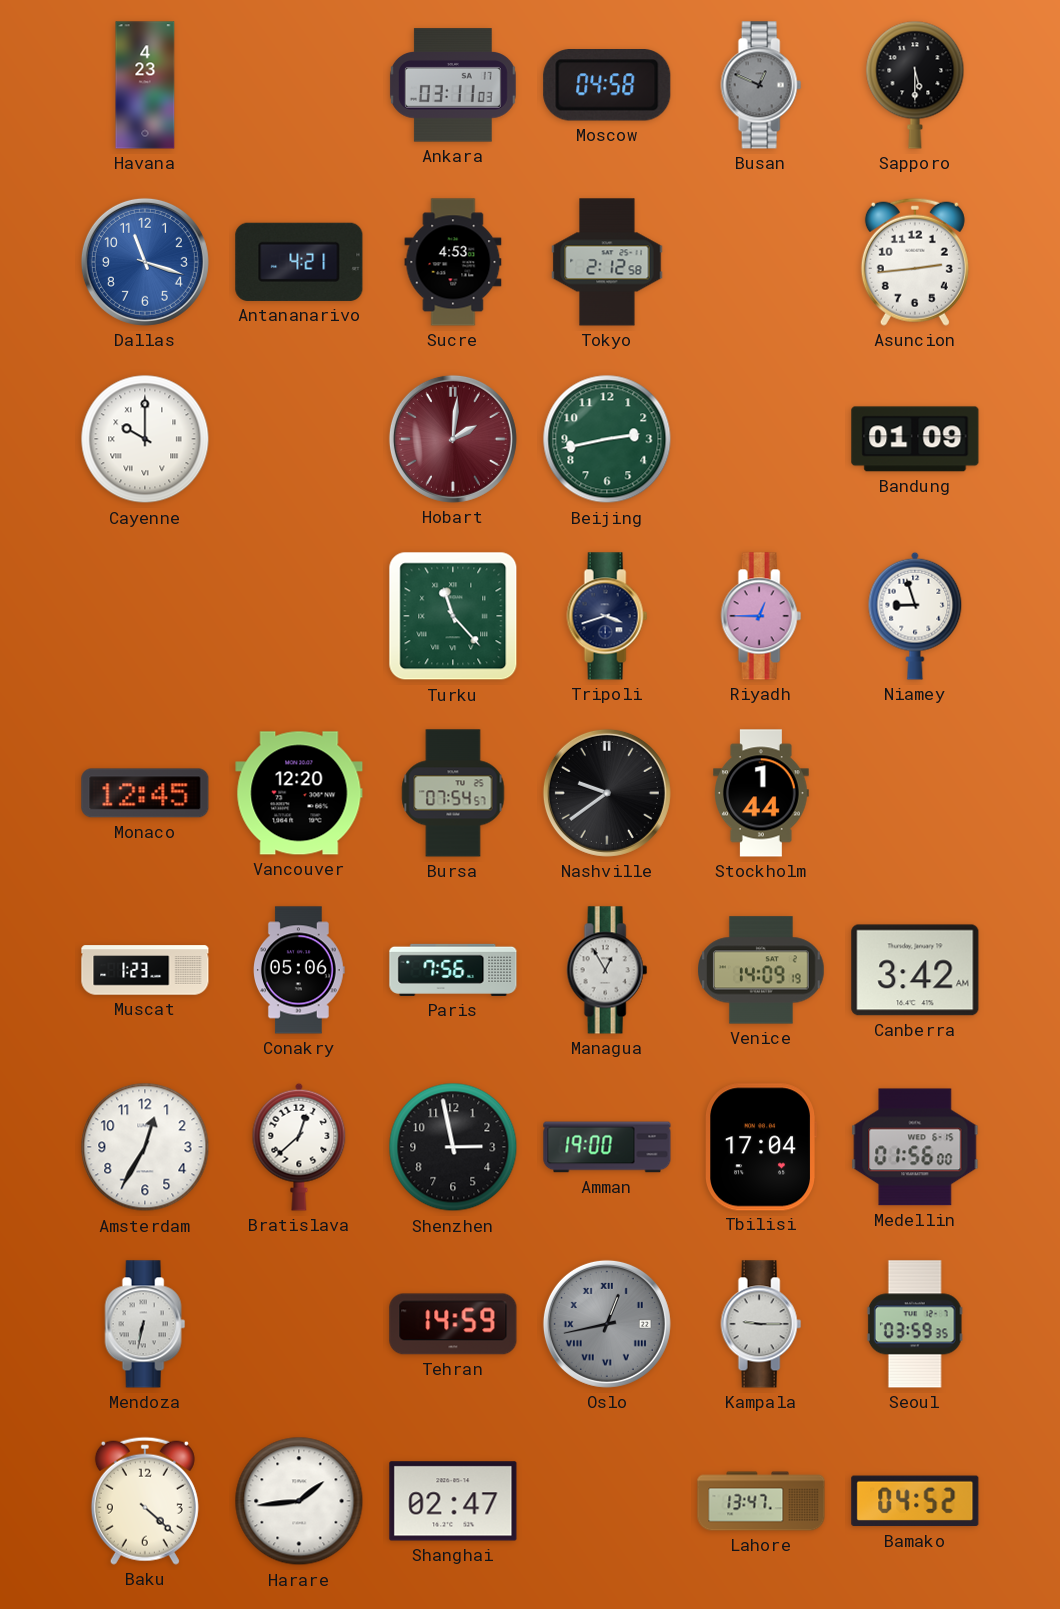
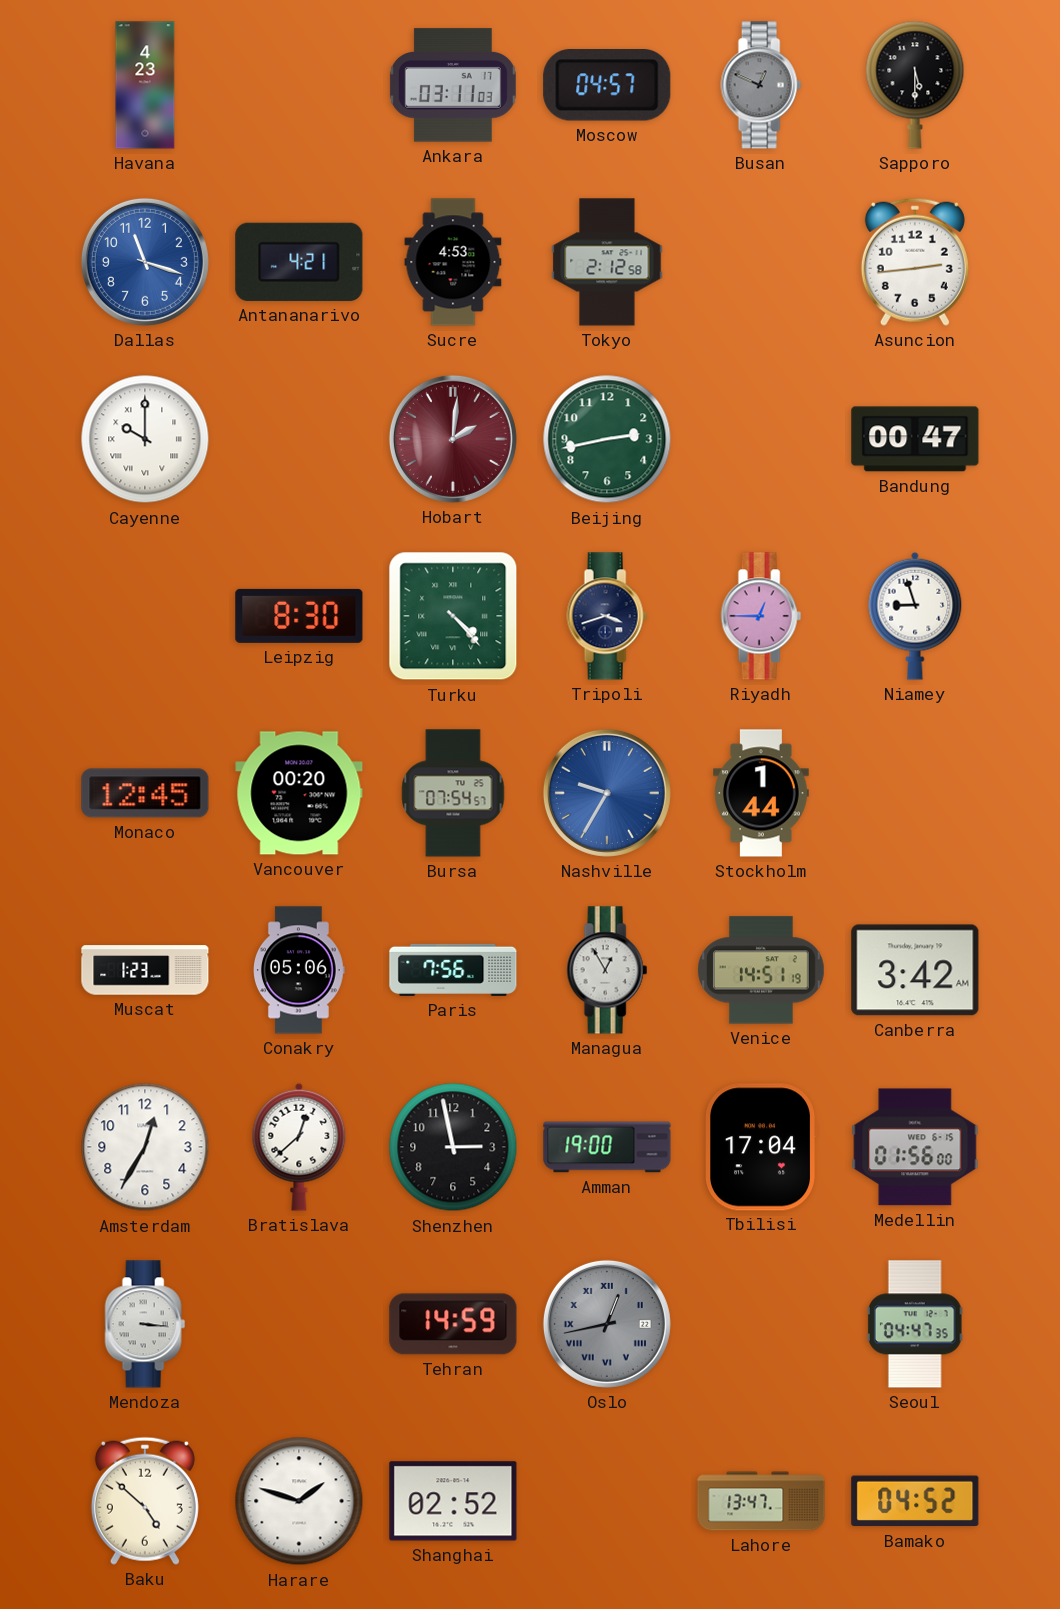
Moscow: 04:58 -> 04:57
Bandung: 01:09 -> 00:47
Leipzig: none -> 8:30
Turku: 11:23 -> 4:23
Vancouver: 12:20 -> 00:20
Nashville: 9:39 -> 9:35
Nashville dial: black -> blue
Venice: 14:09 -> 14:51
Mendoza: 6:32 -> 3:16
Kampala: 9:15 -> none
Seoul: 03:59 -> 04:47
Baku: 4:22 -> 4:52
Harare: 1:44 -> 1:48
Shanghai: 02:47 -> 02:52
